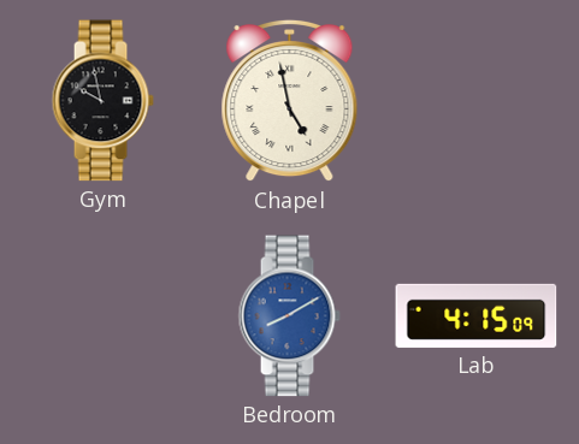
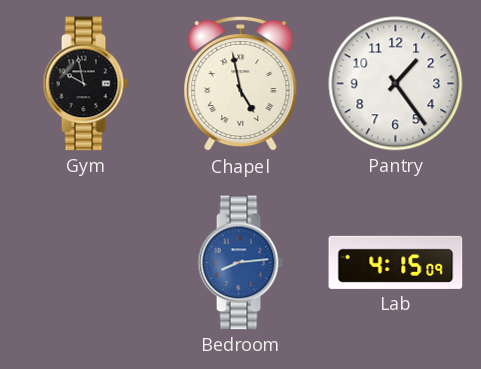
Pantry: none -> 1:24
Bedroom: 8:10 -> 8:14
